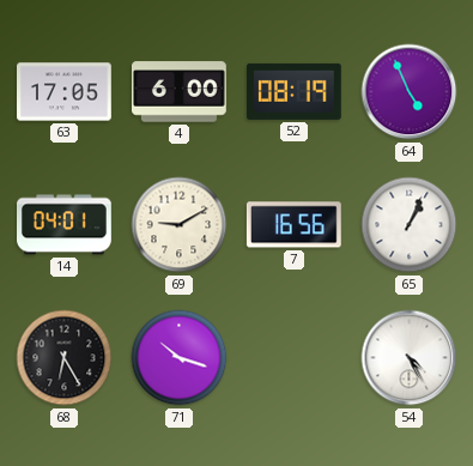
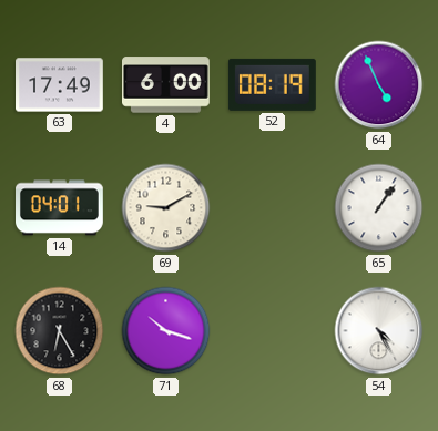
63: 17:05 -> 17:49
7: 16:56 -> none
65: 1:04 -> 1:06
